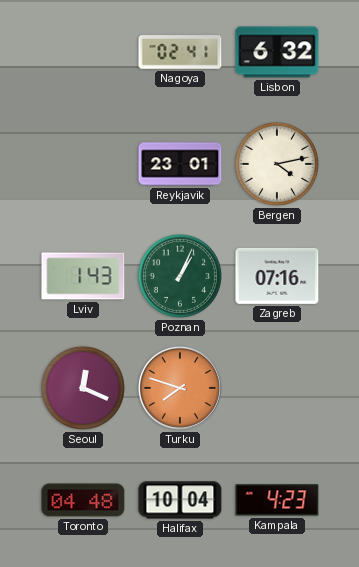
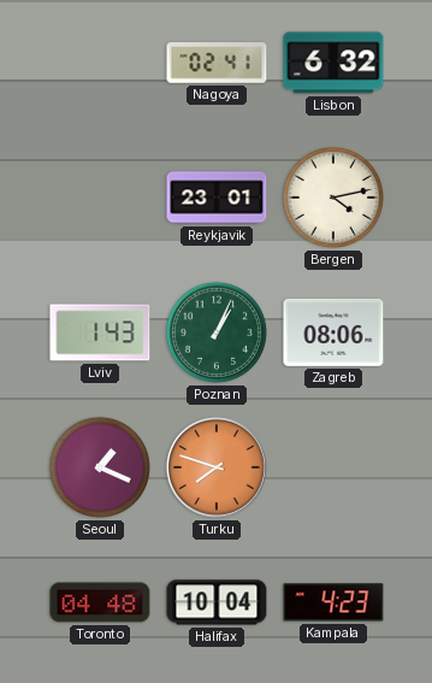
Zagreb: 07:16 -> 08:06
Seoul: 12:19 -> 1:19
